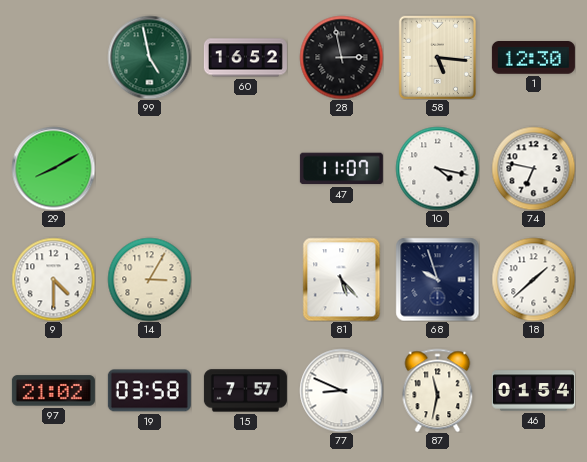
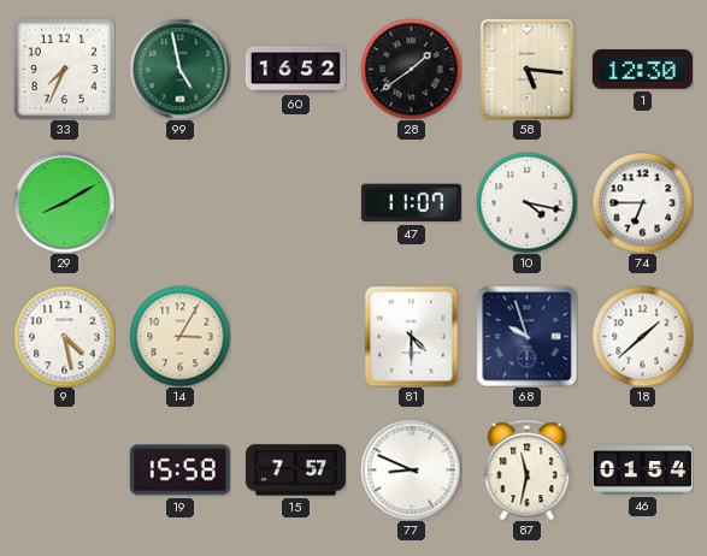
33: none -> 7:34
28: 2:58 -> 1:39
74: 6:47 -> 6:45
9: 4:30 -> 4:28
81: 5:23 -> 4:30
97: 21:02 -> none
19: 03:58 -> 15:58
